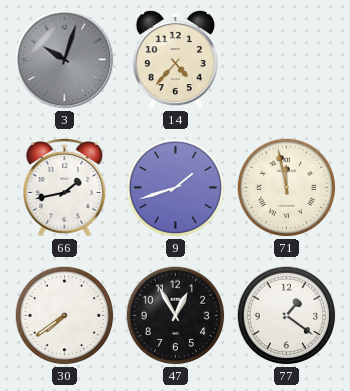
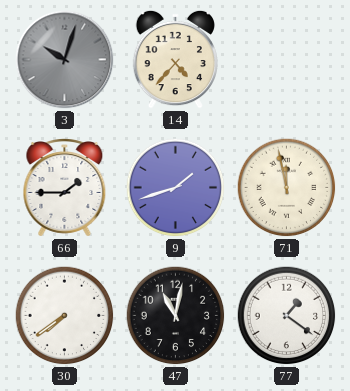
66: 1:43 -> 1:45
47: 12:55 -> 11:02
